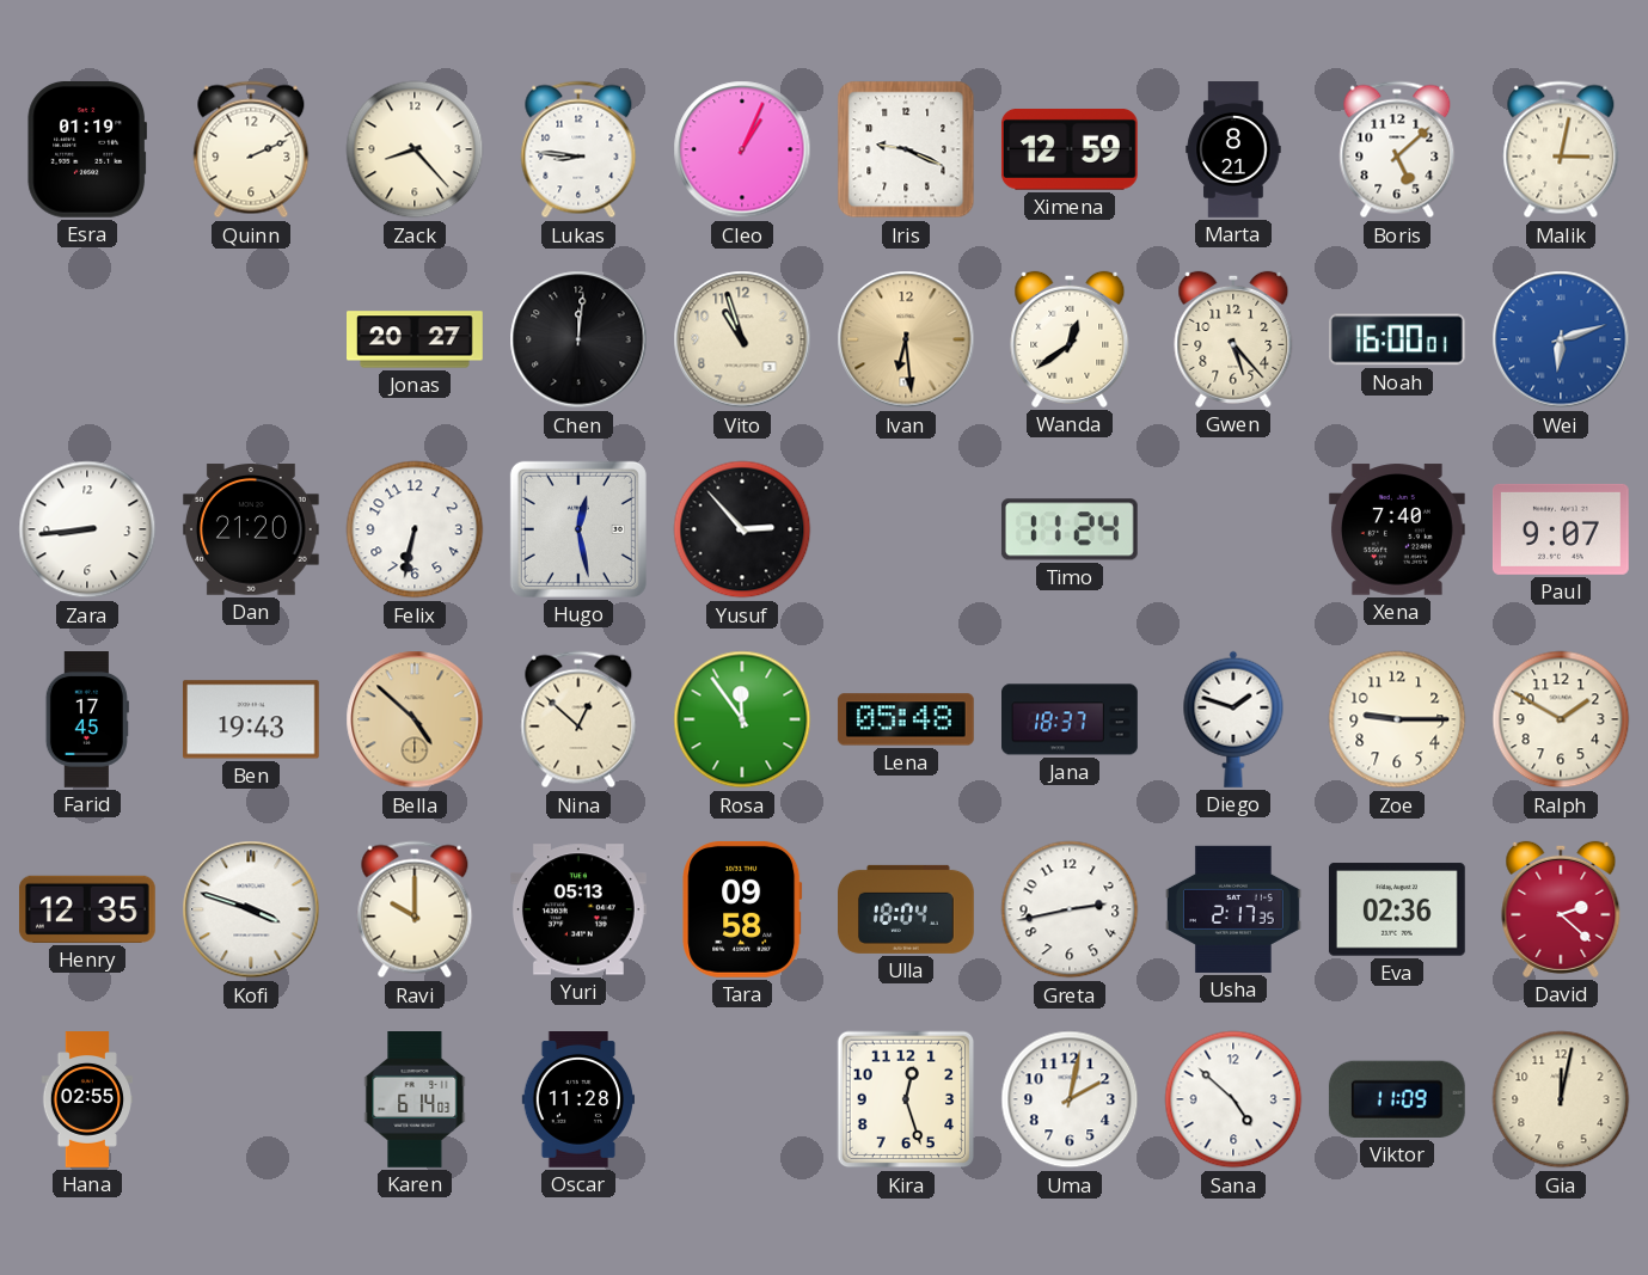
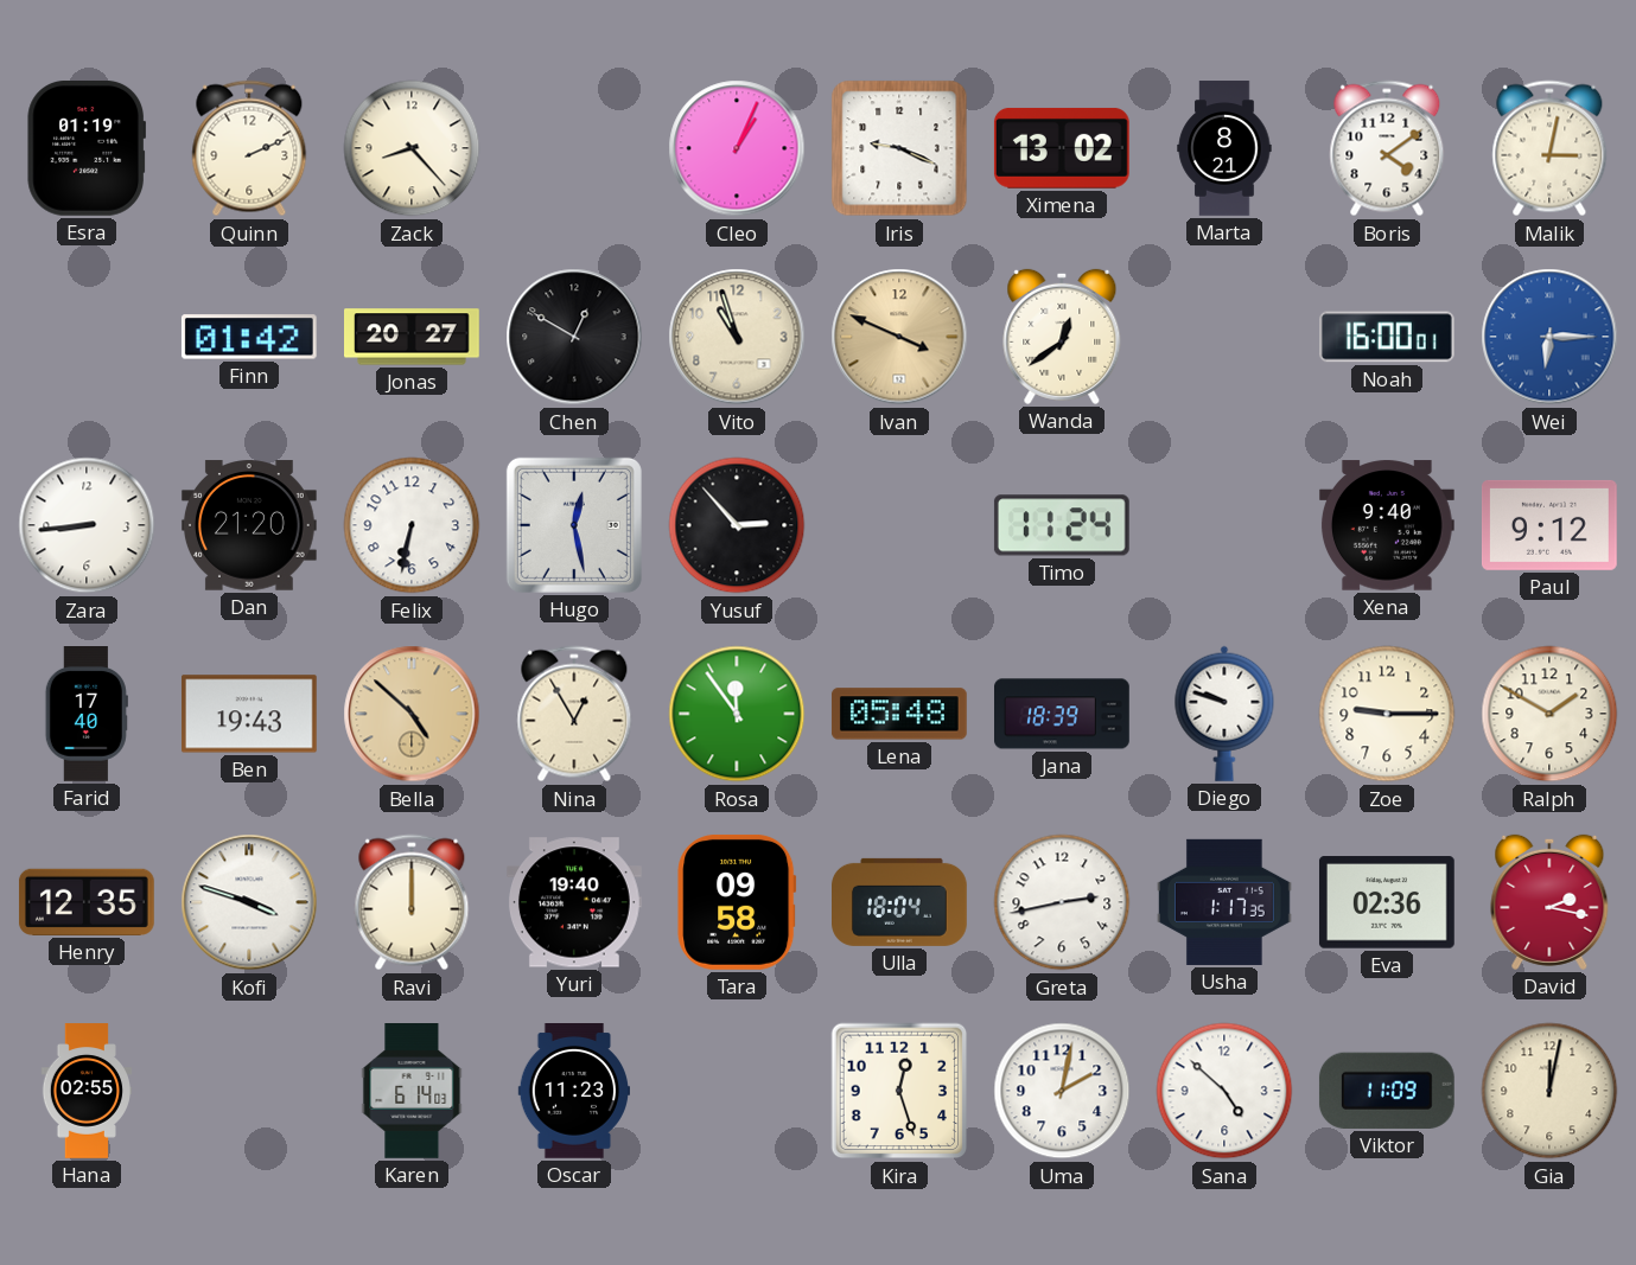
Lukas: 8:46 -> none
Ximena: 12:59 -> 13:02
Boris: 5:08 -> 4:09
Finn: none -> 01:42
Chen: 12:01 -> 12:50
Ivan: 6:29 -> 3:49
Gwen: 5:23 -> none
Wei: 6:12 -> 6:15
Xena: 7:40 -> 9:40
Paul: 9:07 -> 9:12
Farid: 17:45 -> 17:40
Nina: 12:52 -> 12:55
Jana: 18:37 -> 18:39
Diego: 1:48 -> 9:48
Ravi: 10:00 -> 12:00
Yuri: 05:13 -> 19:40
Usha: 2:17 -> 1:17
David: 2:22 -> 2:17
Oscar: 11:28 -> 11:23
